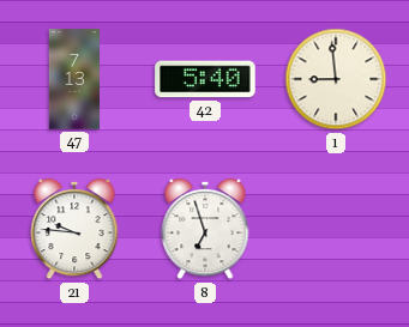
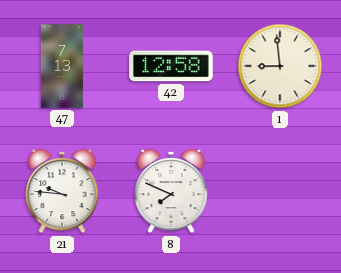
42: 5:40 -> 12:58
8: 6:57 -> 7:49
